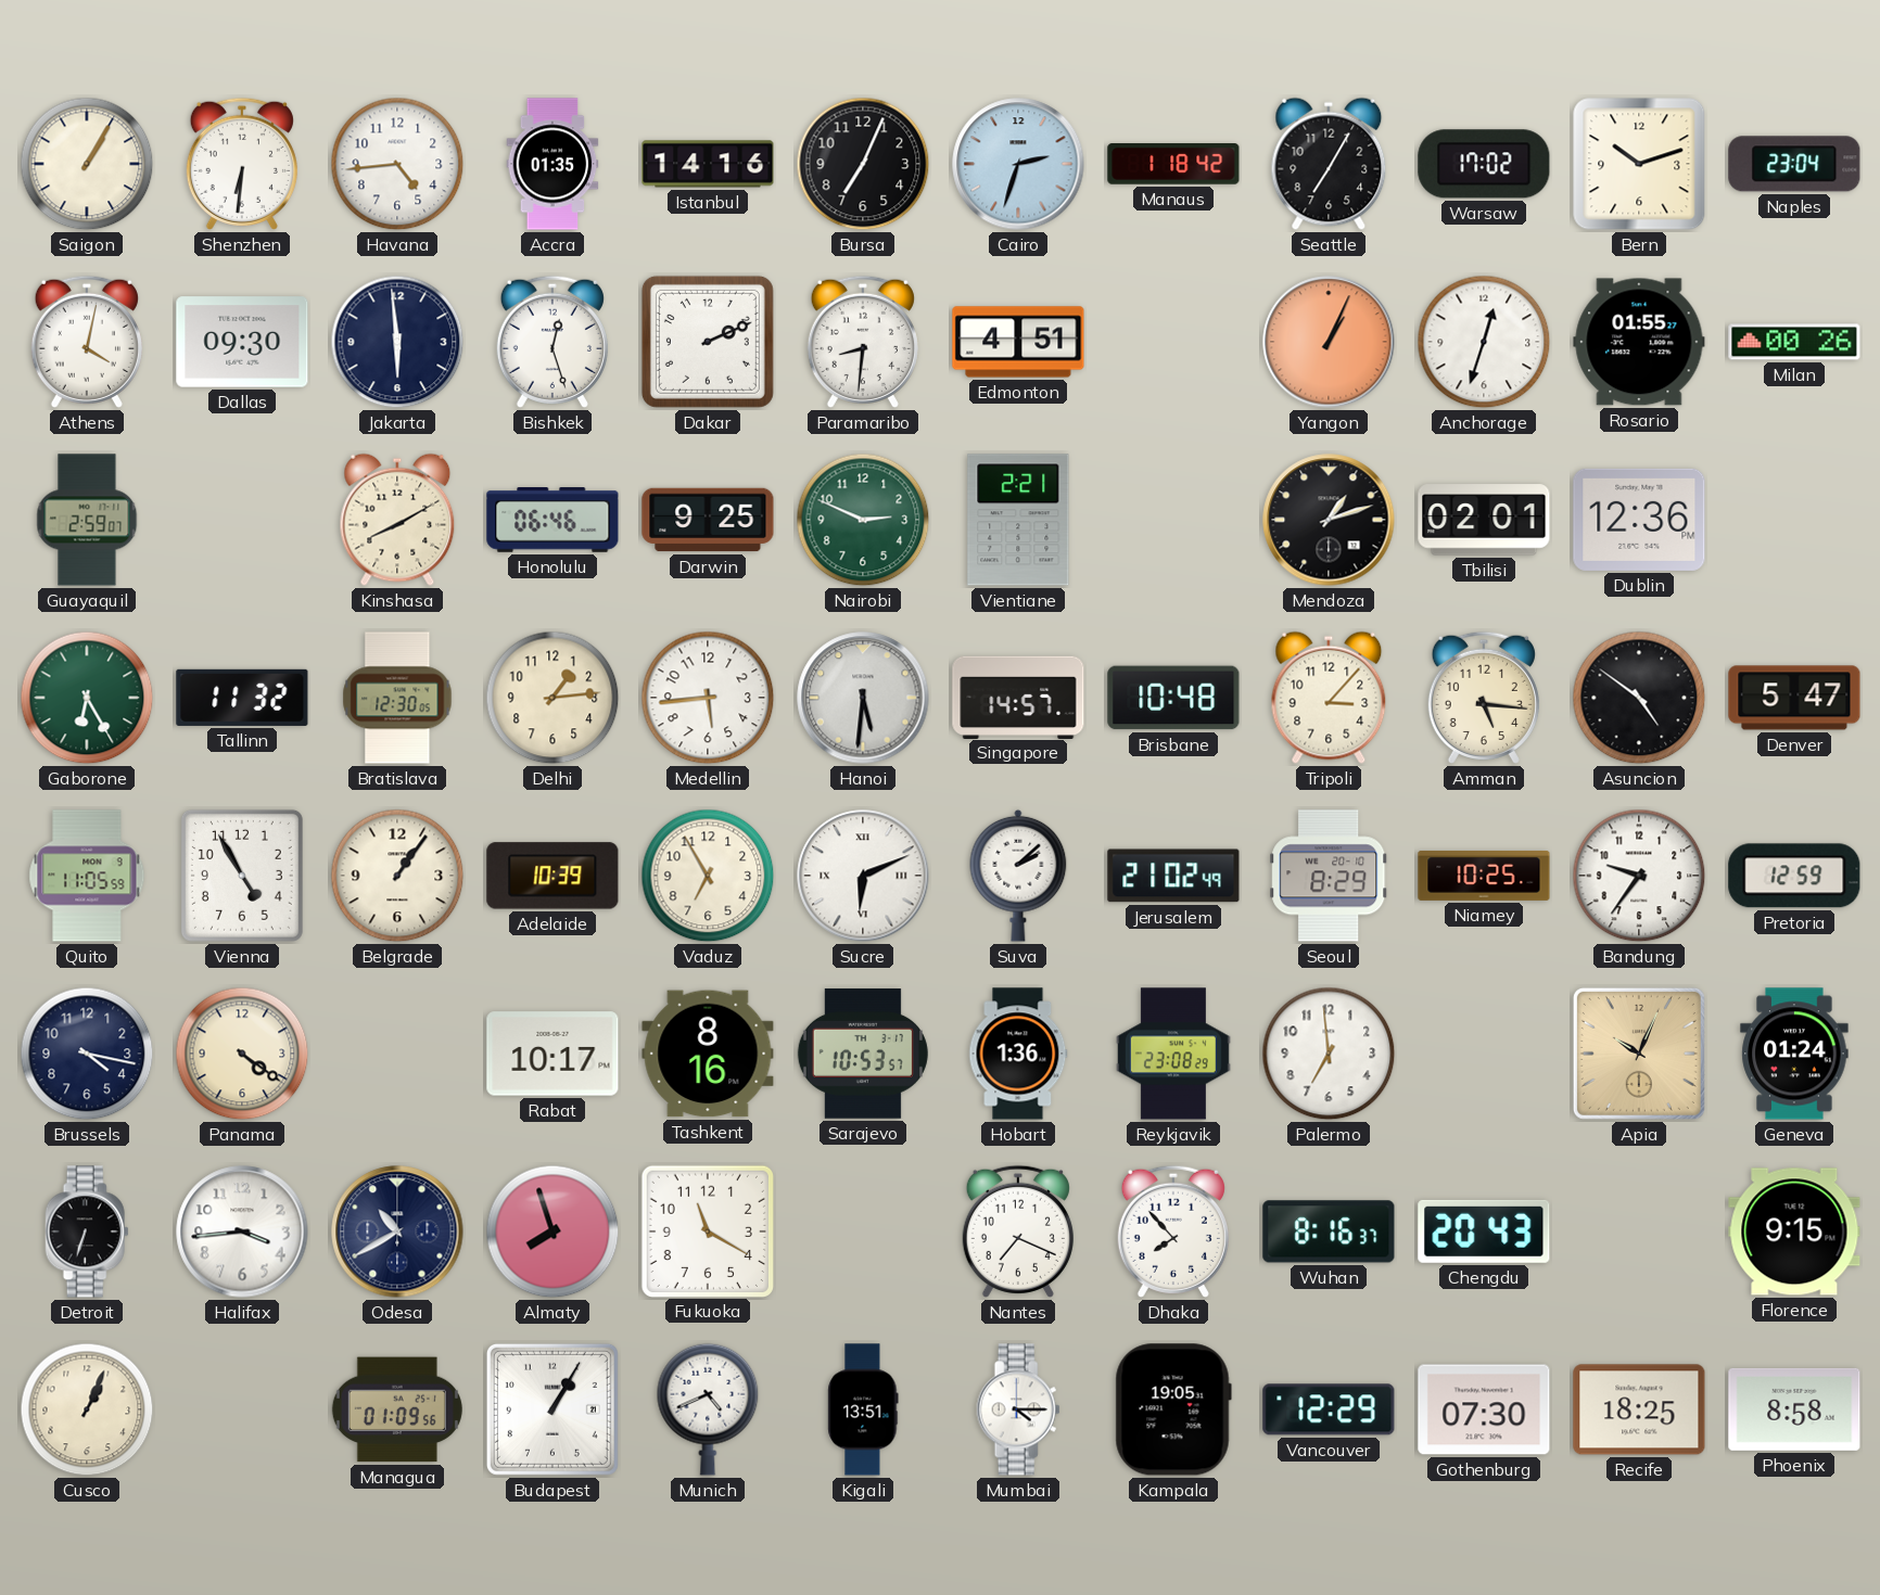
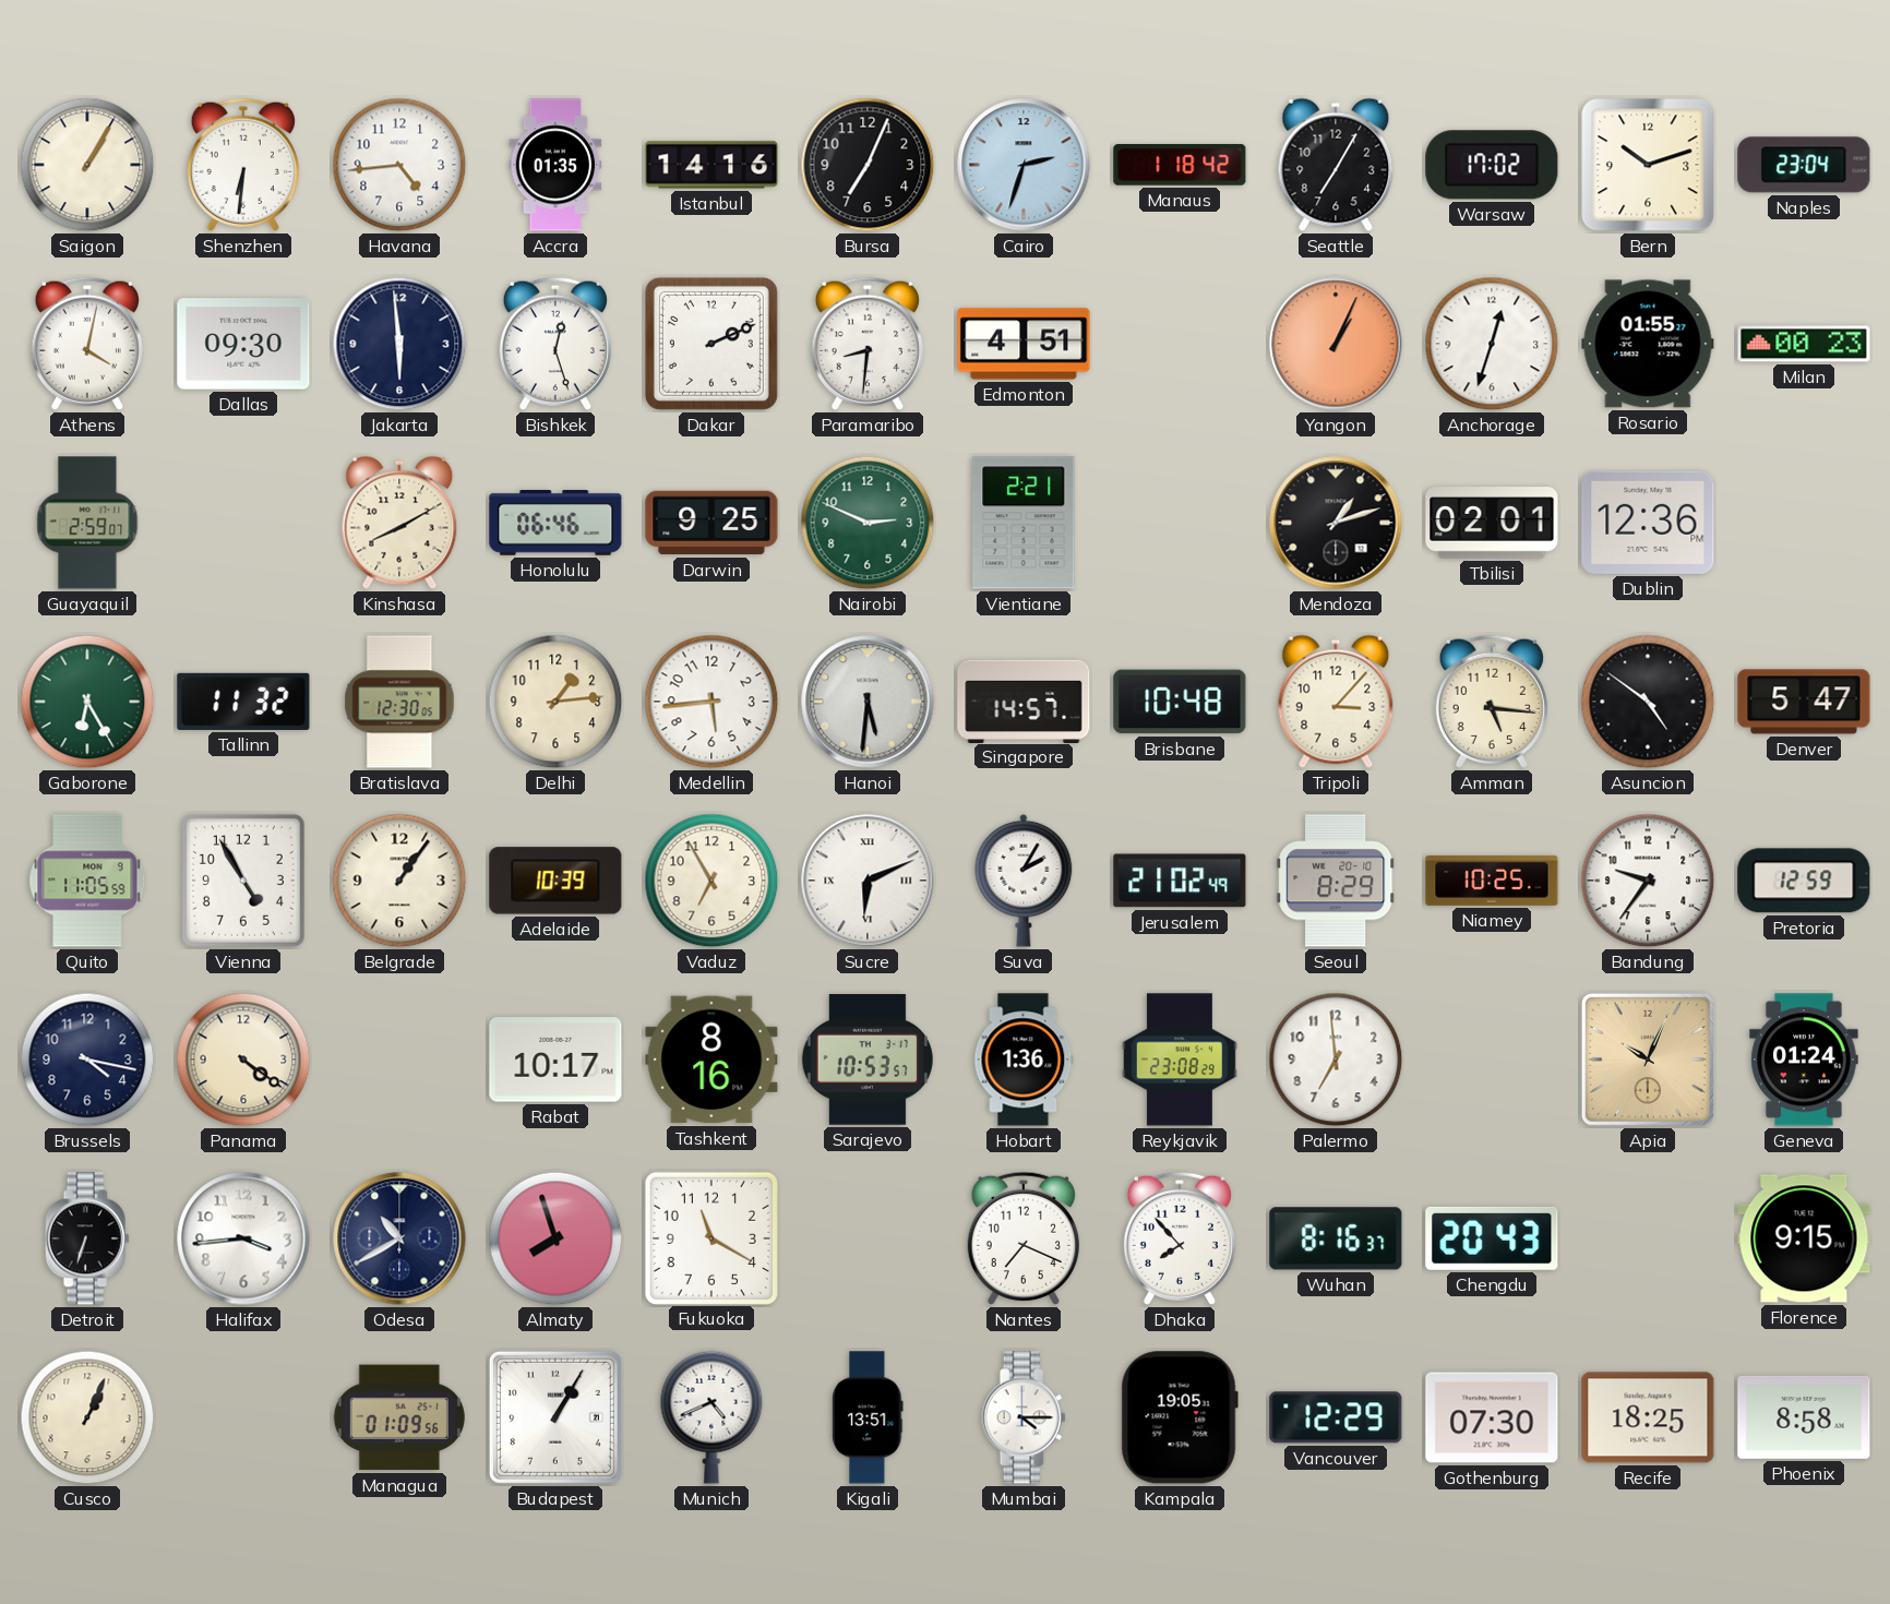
Milan: 00:26 -> 00:23
Suva: 2:08 -> 2:05
